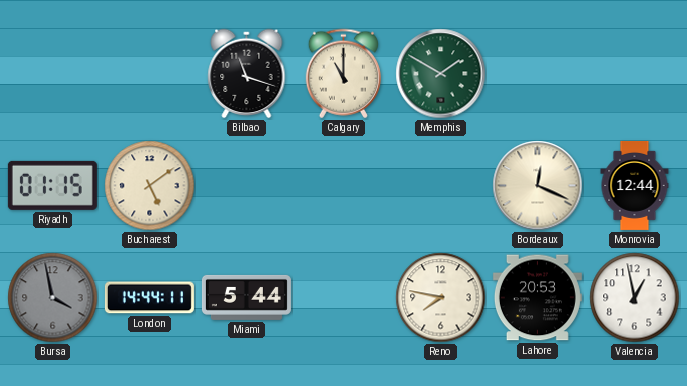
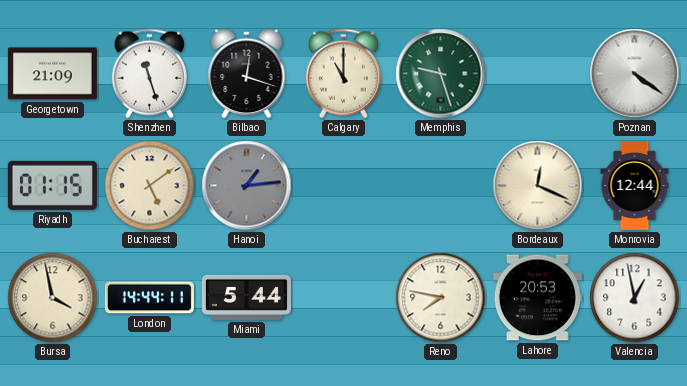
Georgetown: none -> 21:09
Shenzhen: none -> 11:27
Bilbao: 11:18 -> 12:18
Memphis: 1:50 -> 9:27
Poznan: none -> 4:21
Hanoi: none -> 1:14
Bursa dial: grey -> cream
